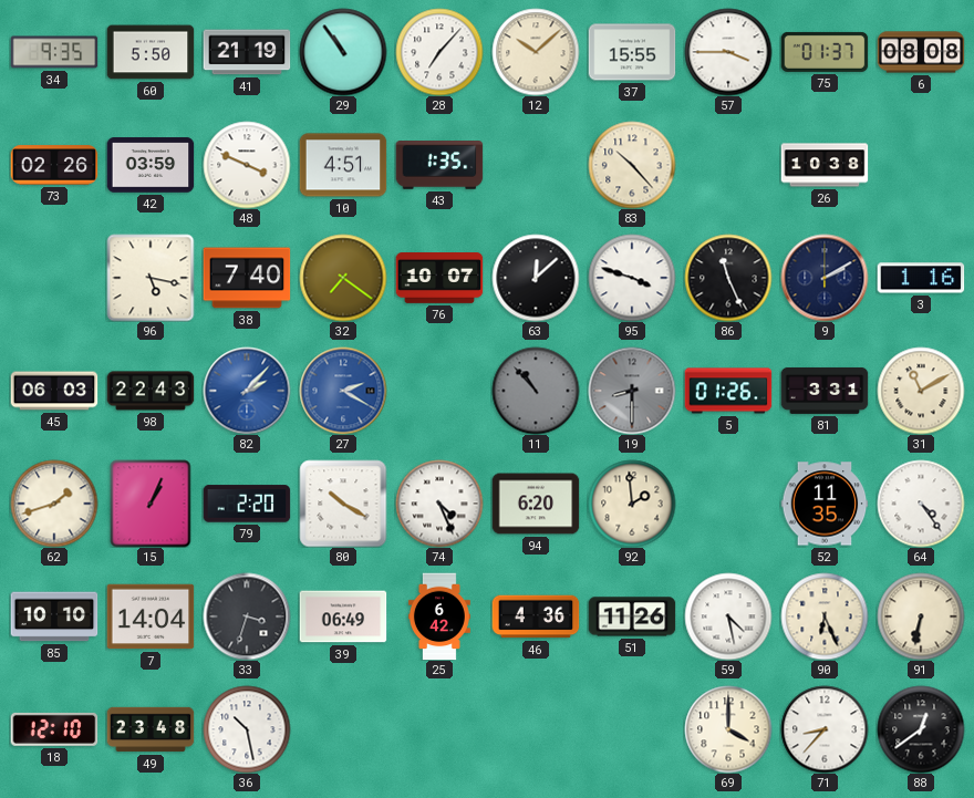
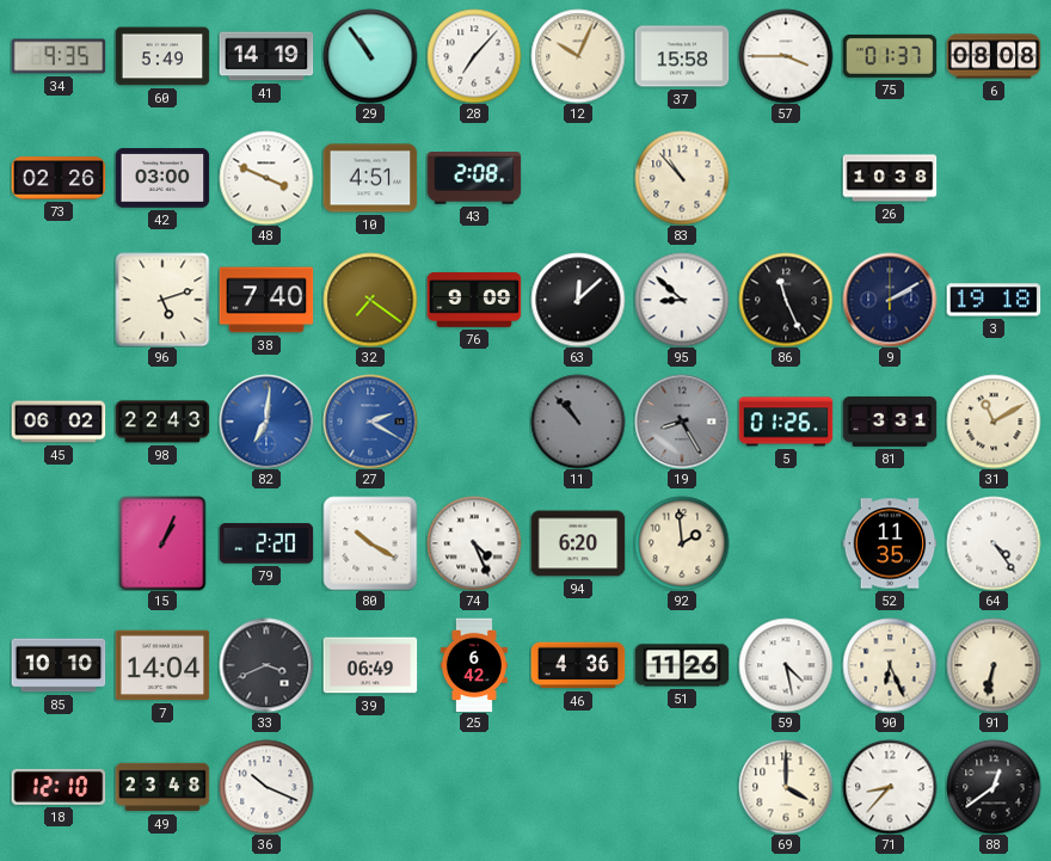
60: 5:50 -> 5:49
41: 21:19 -> 14:19
12: 10:08 -> 10:04
37: 15:55 -> 15:58
42: 03:59 -> 03:00
43: 1:35 -> 2:08
83: 10:23 -> 10:53
96: 5:17 -> 5:12
76: 10:07 -> 9:09
95: 3:48 -> 8:52
3: 1:16 -> 19:18
45: 06:03 -> 06:02
82: 2:07 -> 7:01
19: 8:30 -> 8:25
62: 1:42 -> none
33: 3:33 -> 3:41
36: 10:28 -> 10:19
